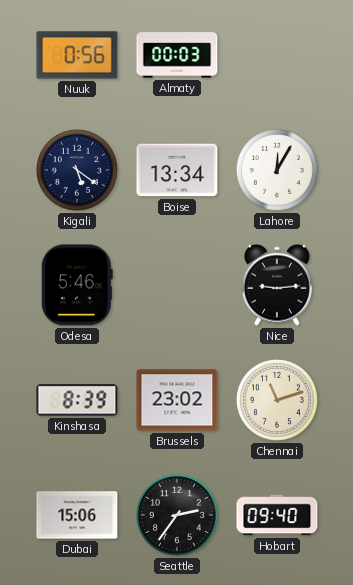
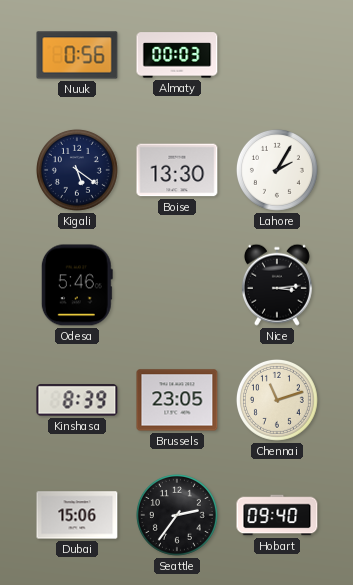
Boise: 13:34 -> 13:30
Lahore: 12:05 -> 2:05
Nice: 9:14 -> 3:14
Brussels: 23:02 -> 23:05
